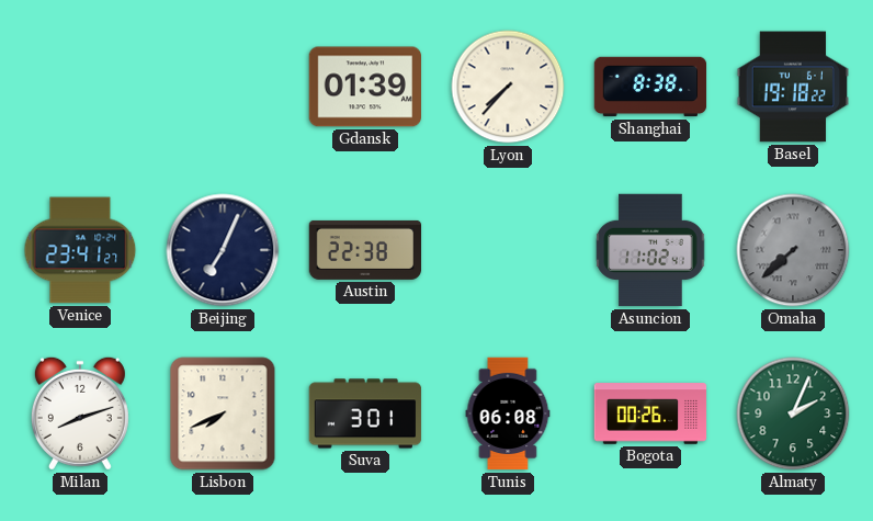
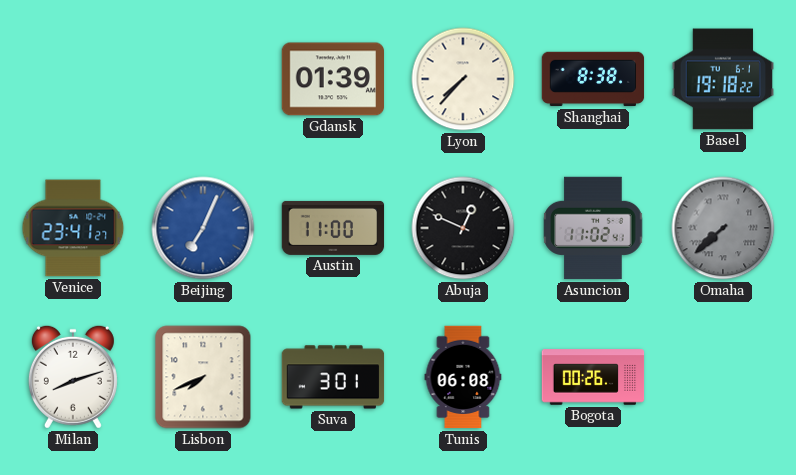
Beijing dial: navy -> blue
Austin: 22:38 -> 11:00
Abuja: none -> 12:49
Almaty: 2:04 -> none
